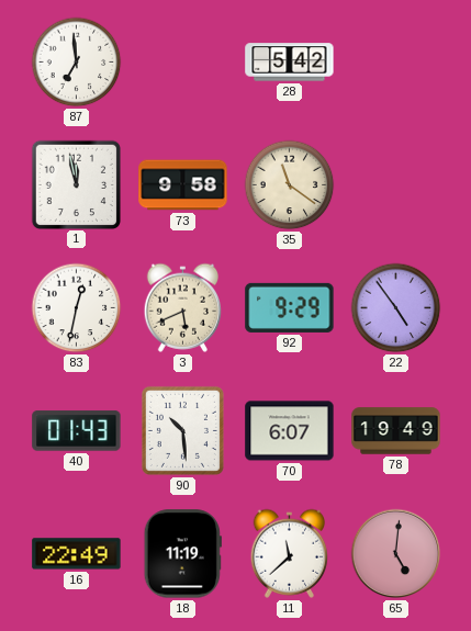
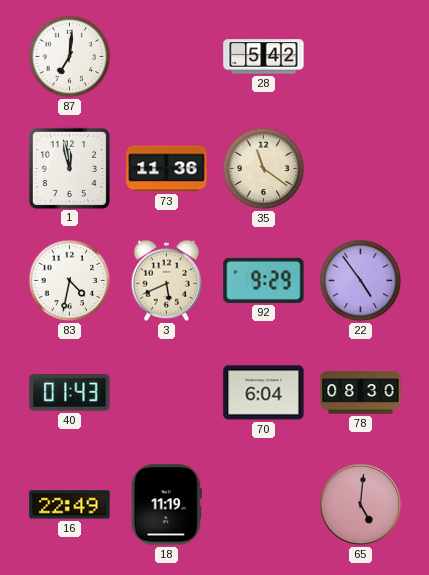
87: 6:59 -> 7:01
73: 9:58 -> 11:36
83: 12:32 -> 4:32
90: 10:29 -> none
70: 6:07 -> 6:04
78: 19:49 -> 08:30
11: 11:38 -> none
